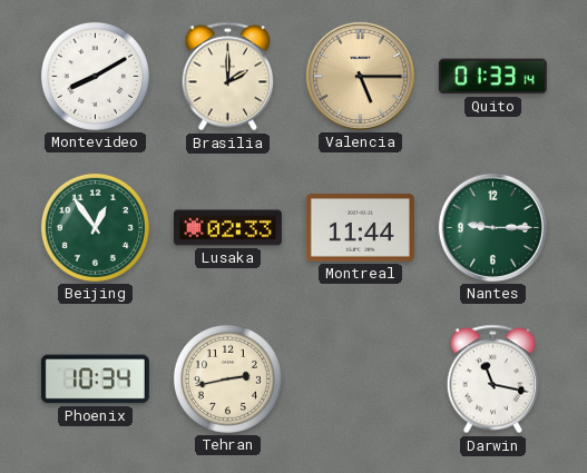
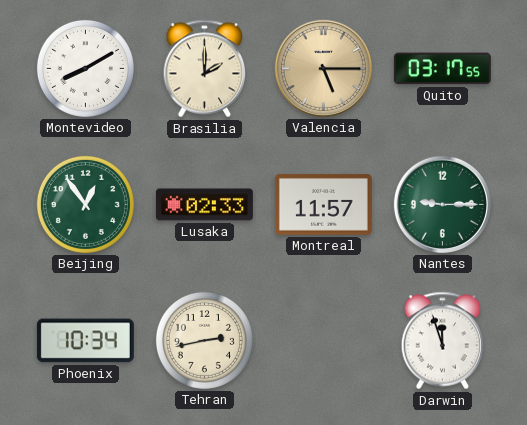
Quito: 01:33 -> 03:17
Montreal: 11:44 -> 11:57
Darwin: 11:17 -> 11:57
